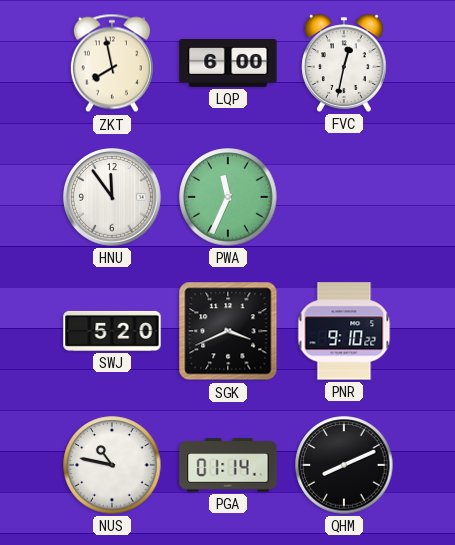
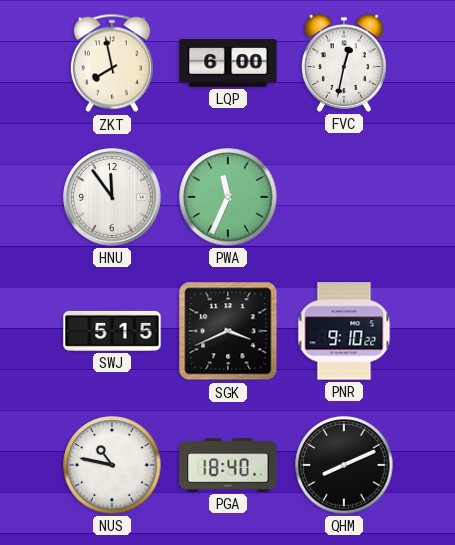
SWJ: 5:20 -> 5:15
PGA: 01:14 -> 18:40
